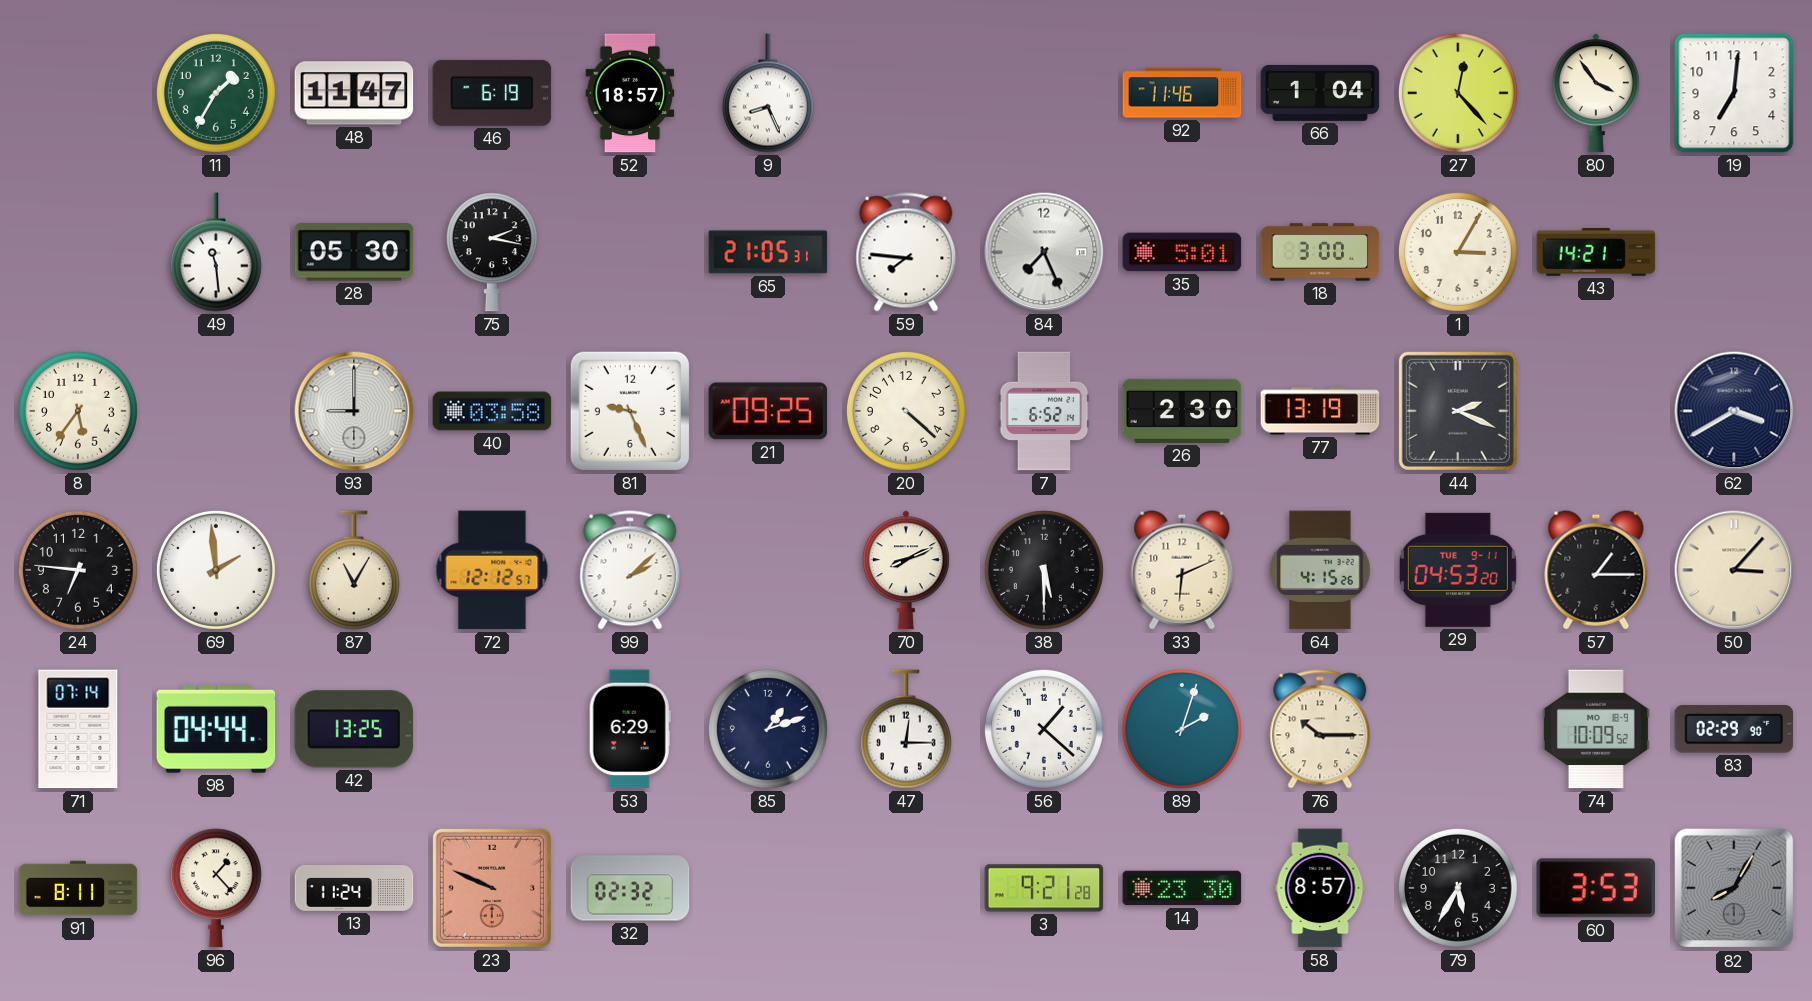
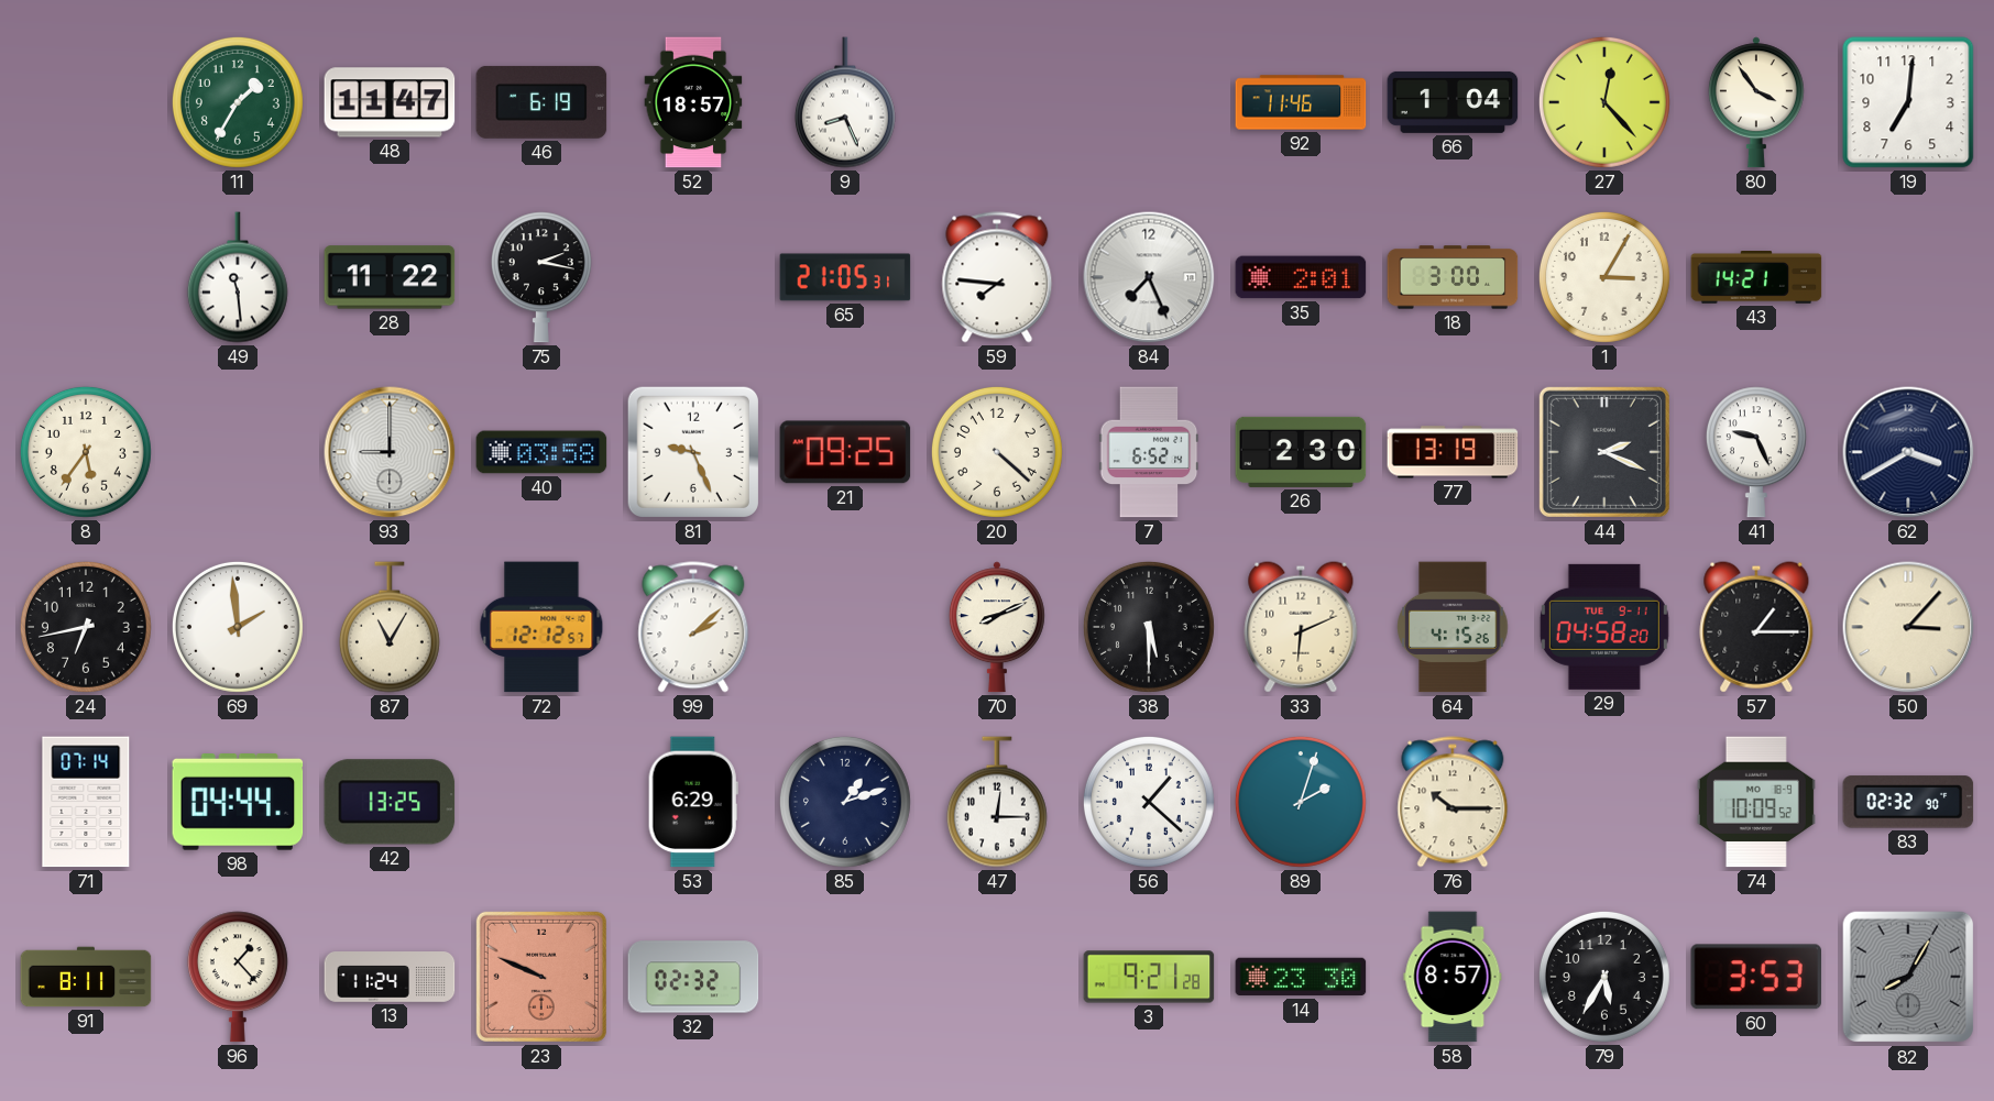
28: 05:30 -> 11:22
35: 5:01 -> 2:01
41: none -> 9:26
24: 6:46 -> 6:43
29: 04:53 -> 04:58
83: 02:29 -> 02:32
